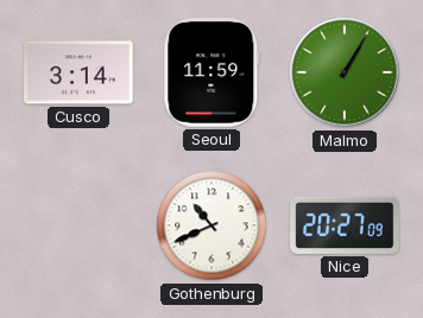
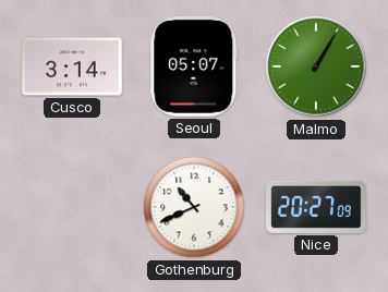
Seoul: 11:59 -> 05:07
